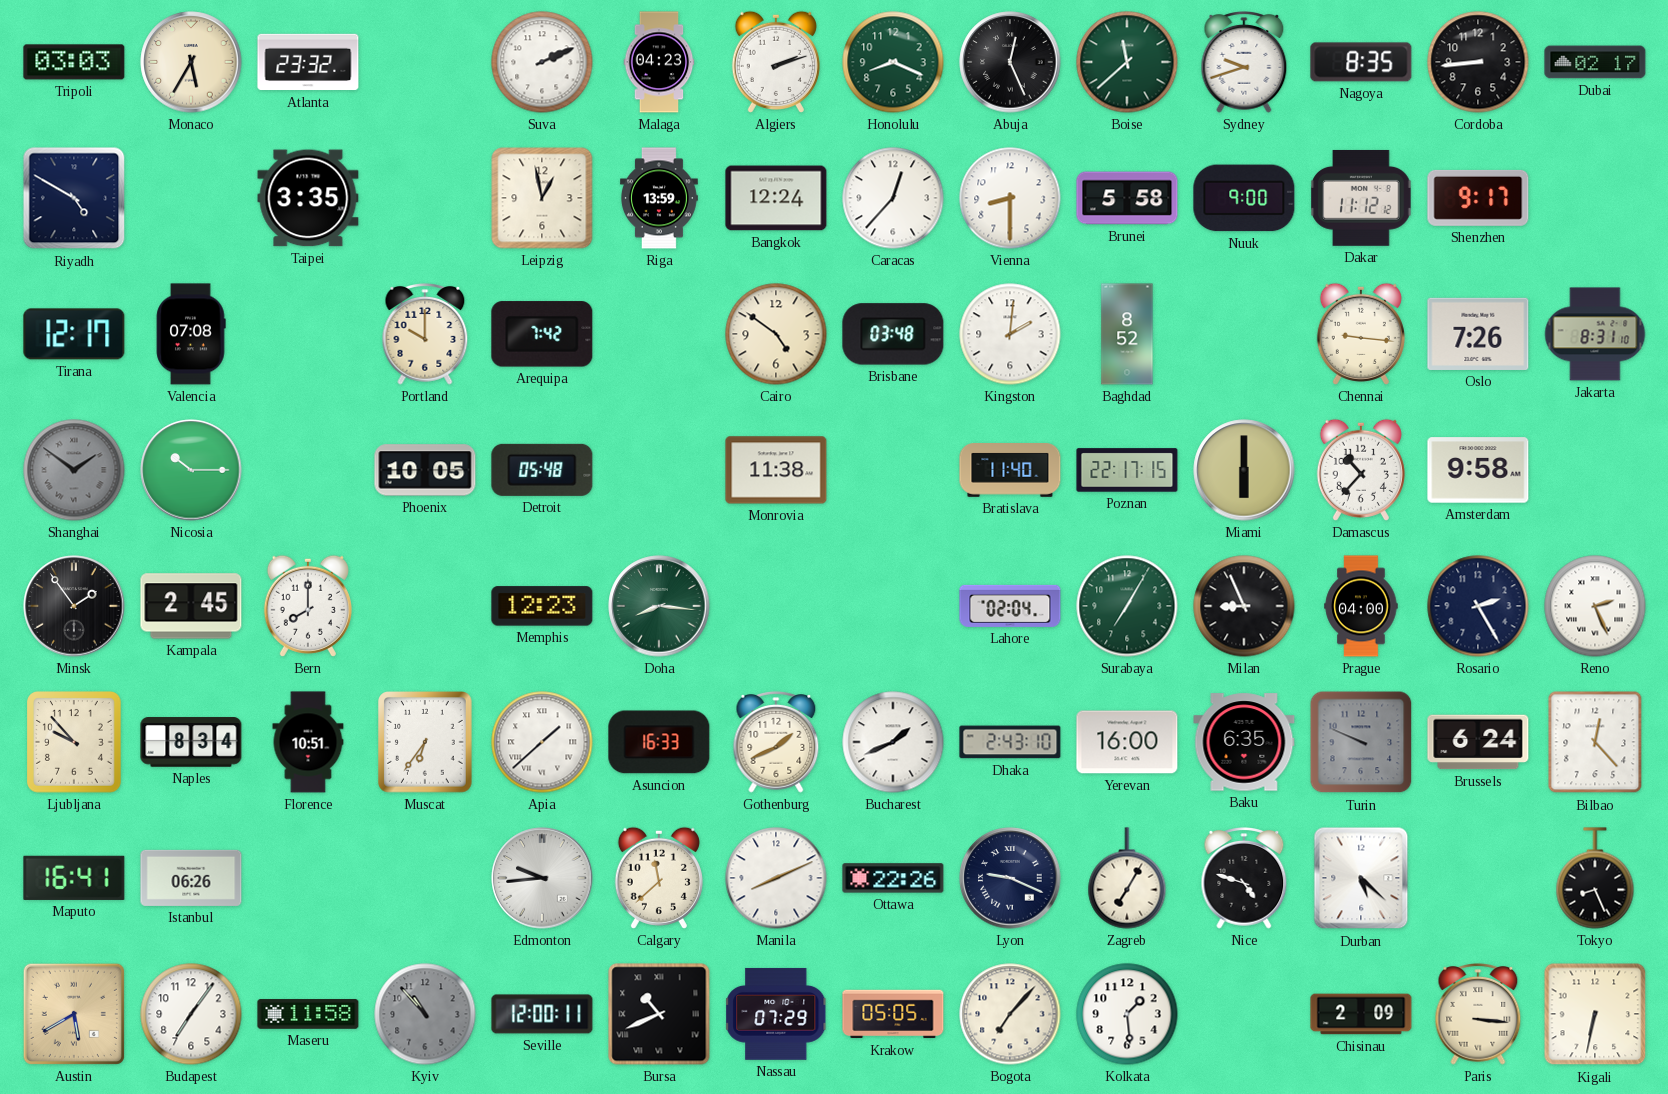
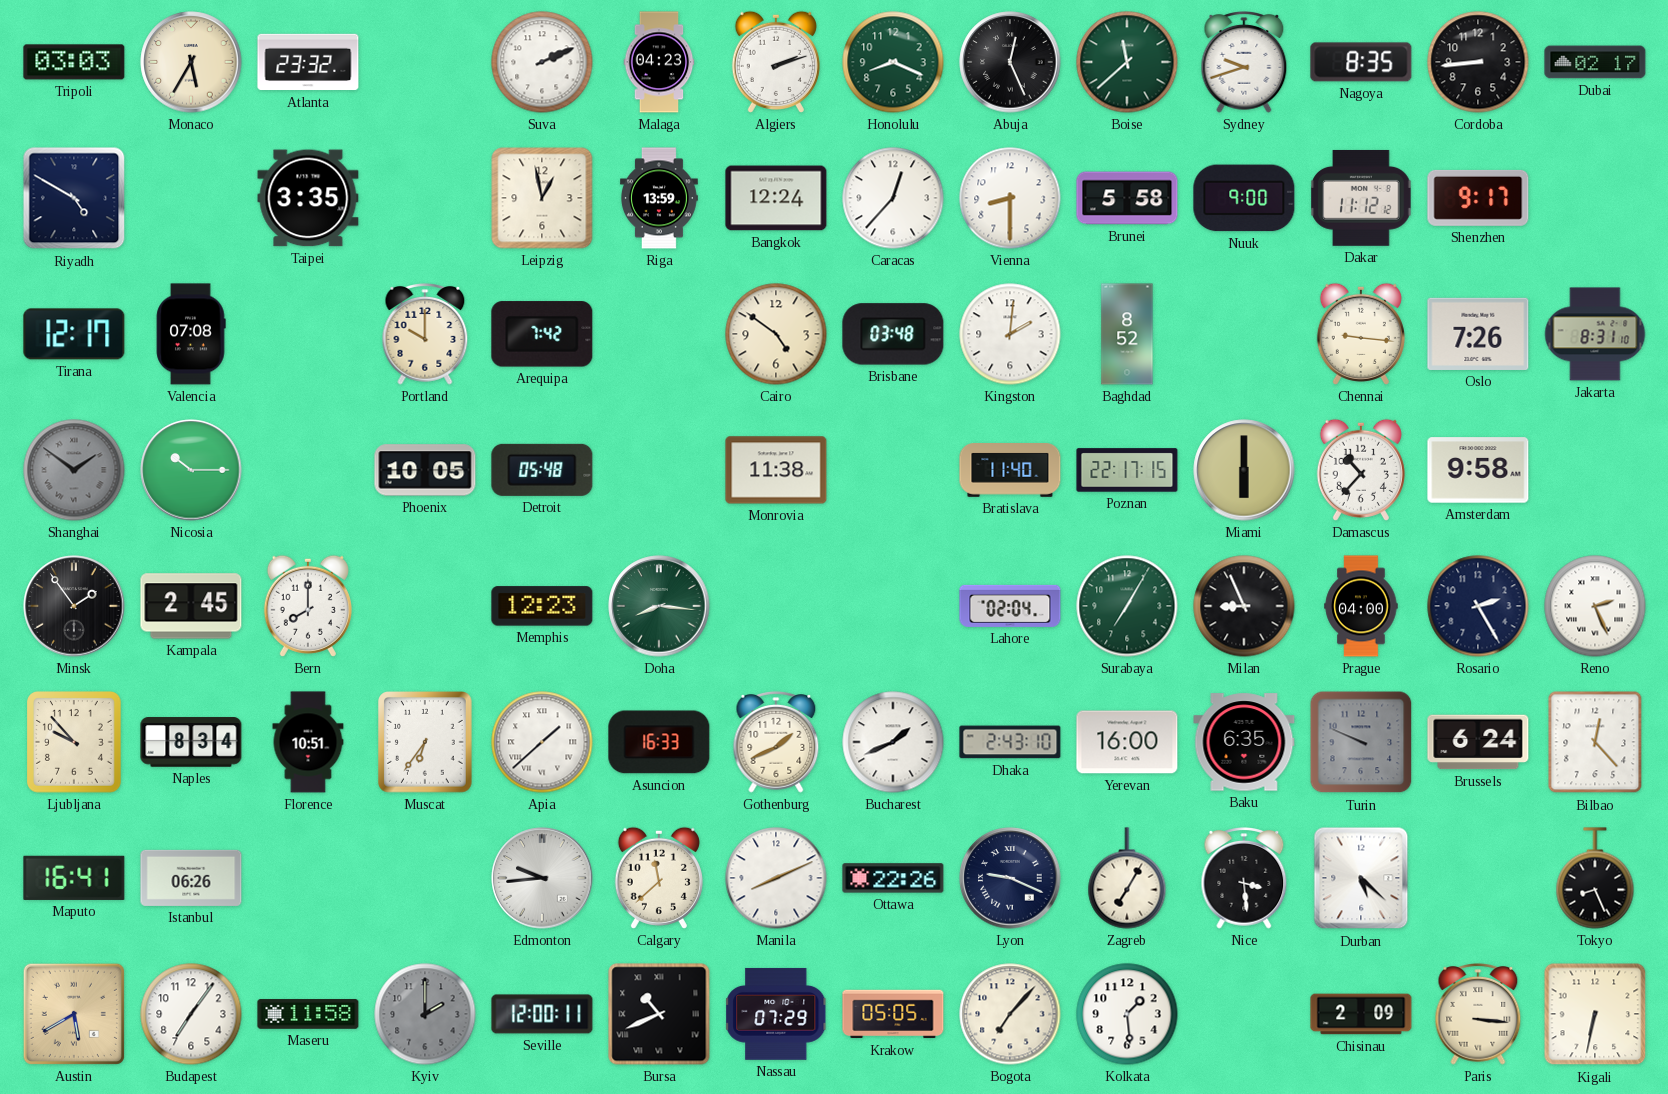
Nice: 4:48 -> 3:29
Kyiv: 10:53 -> 2:00
